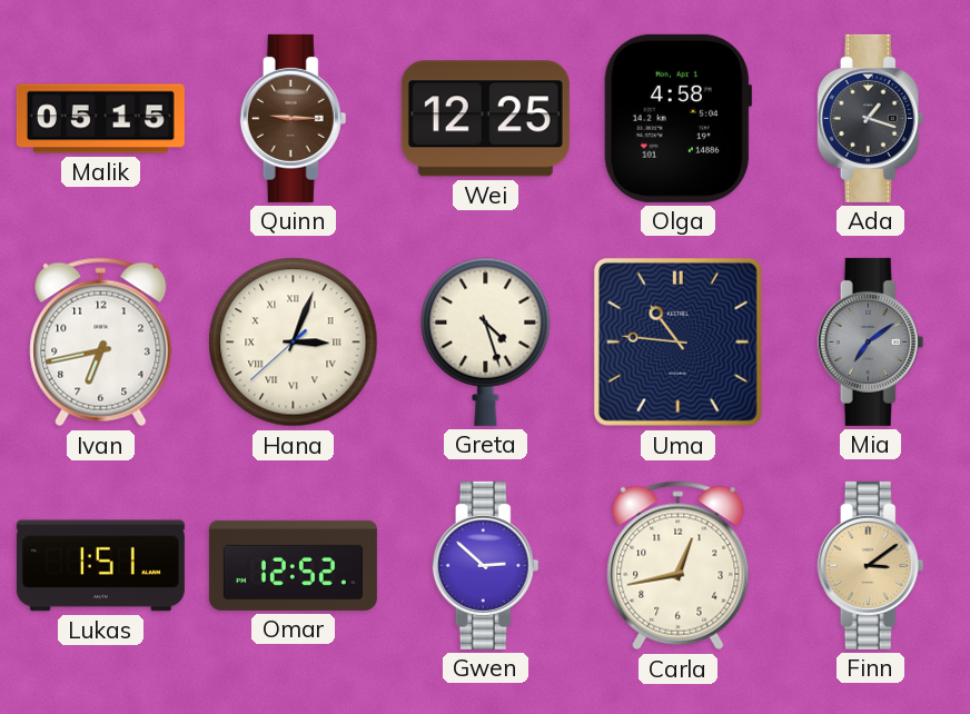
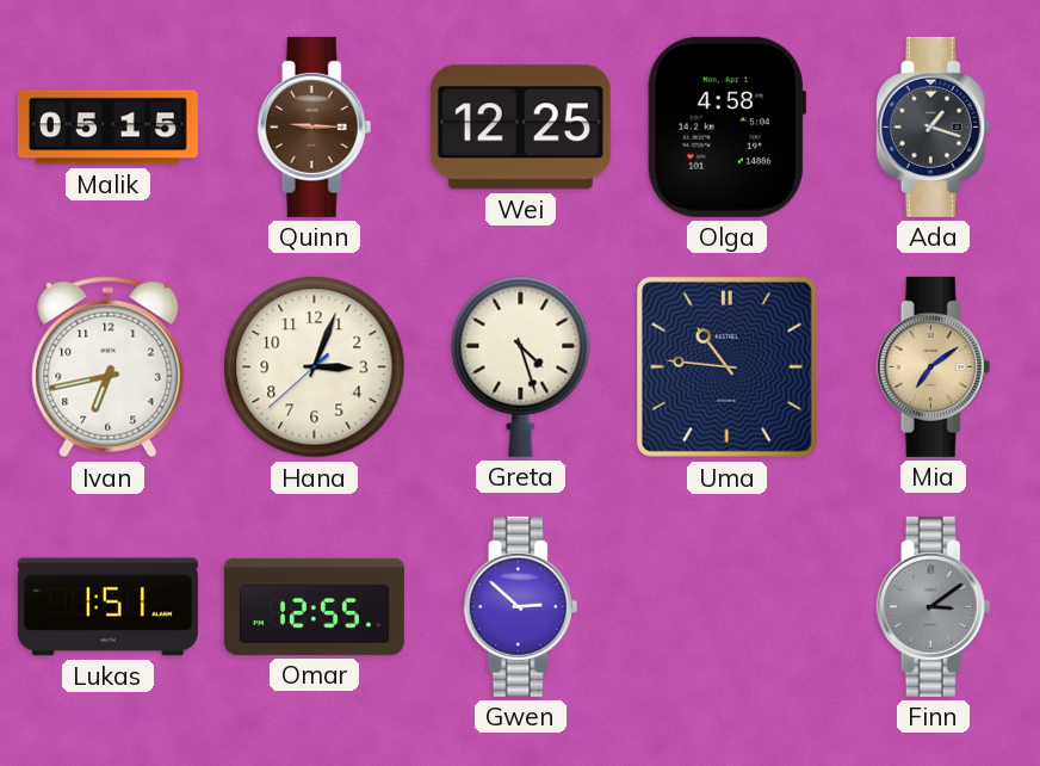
Hana numerals: Roman -> Arabic
Mia dial: grey -> champagne
Omar: 12:52 -> 12:55
Carla: 12:43 -> none
Finn dial: champagne -> grey
